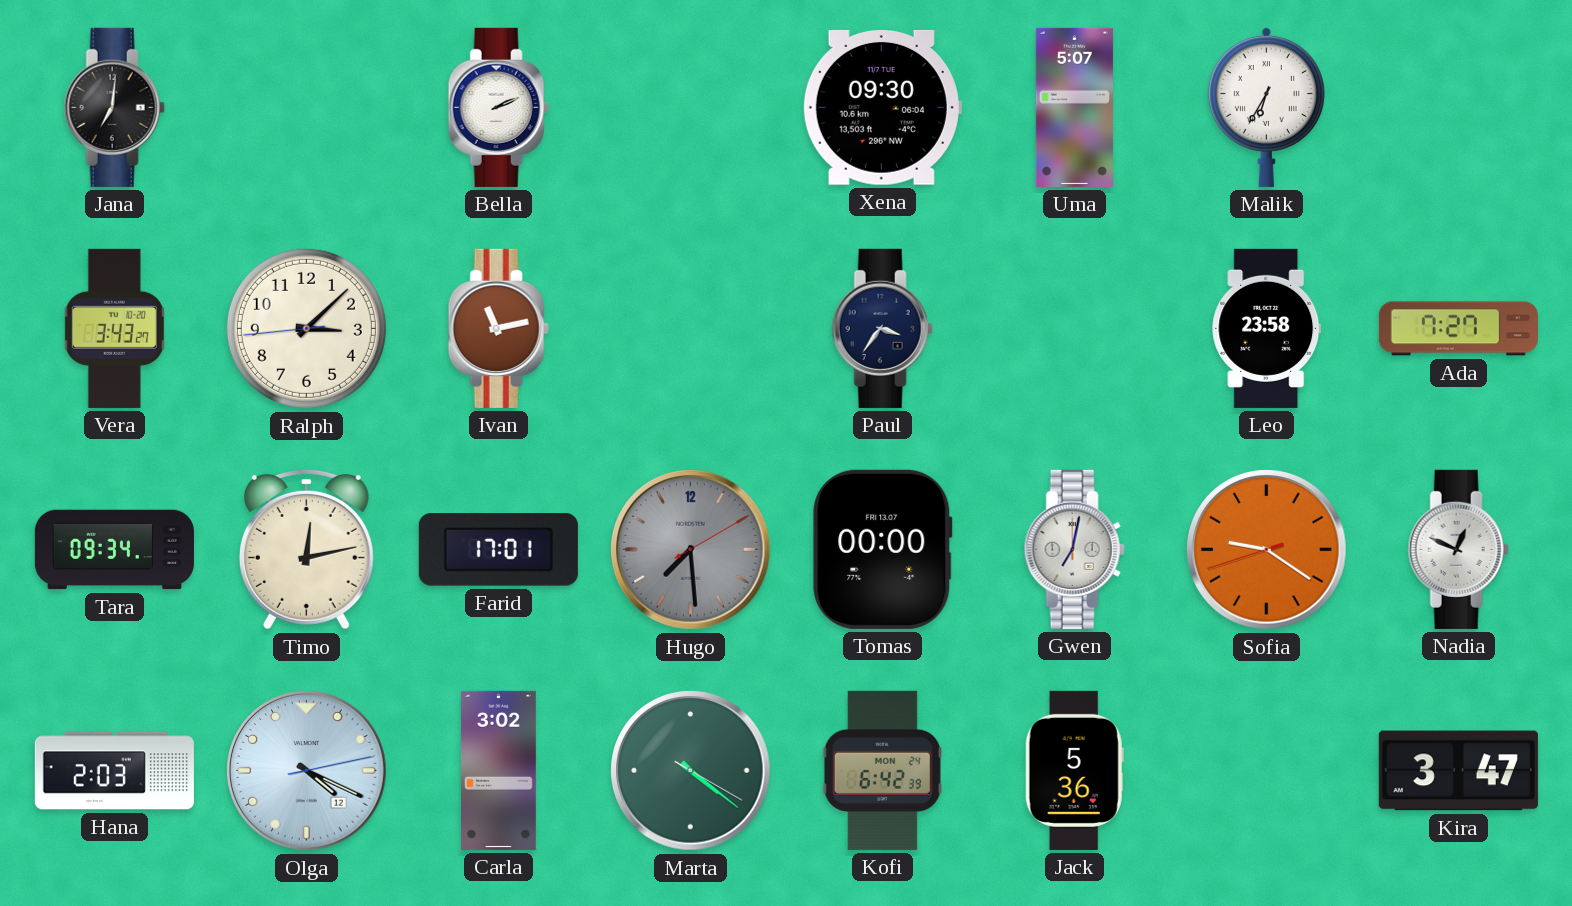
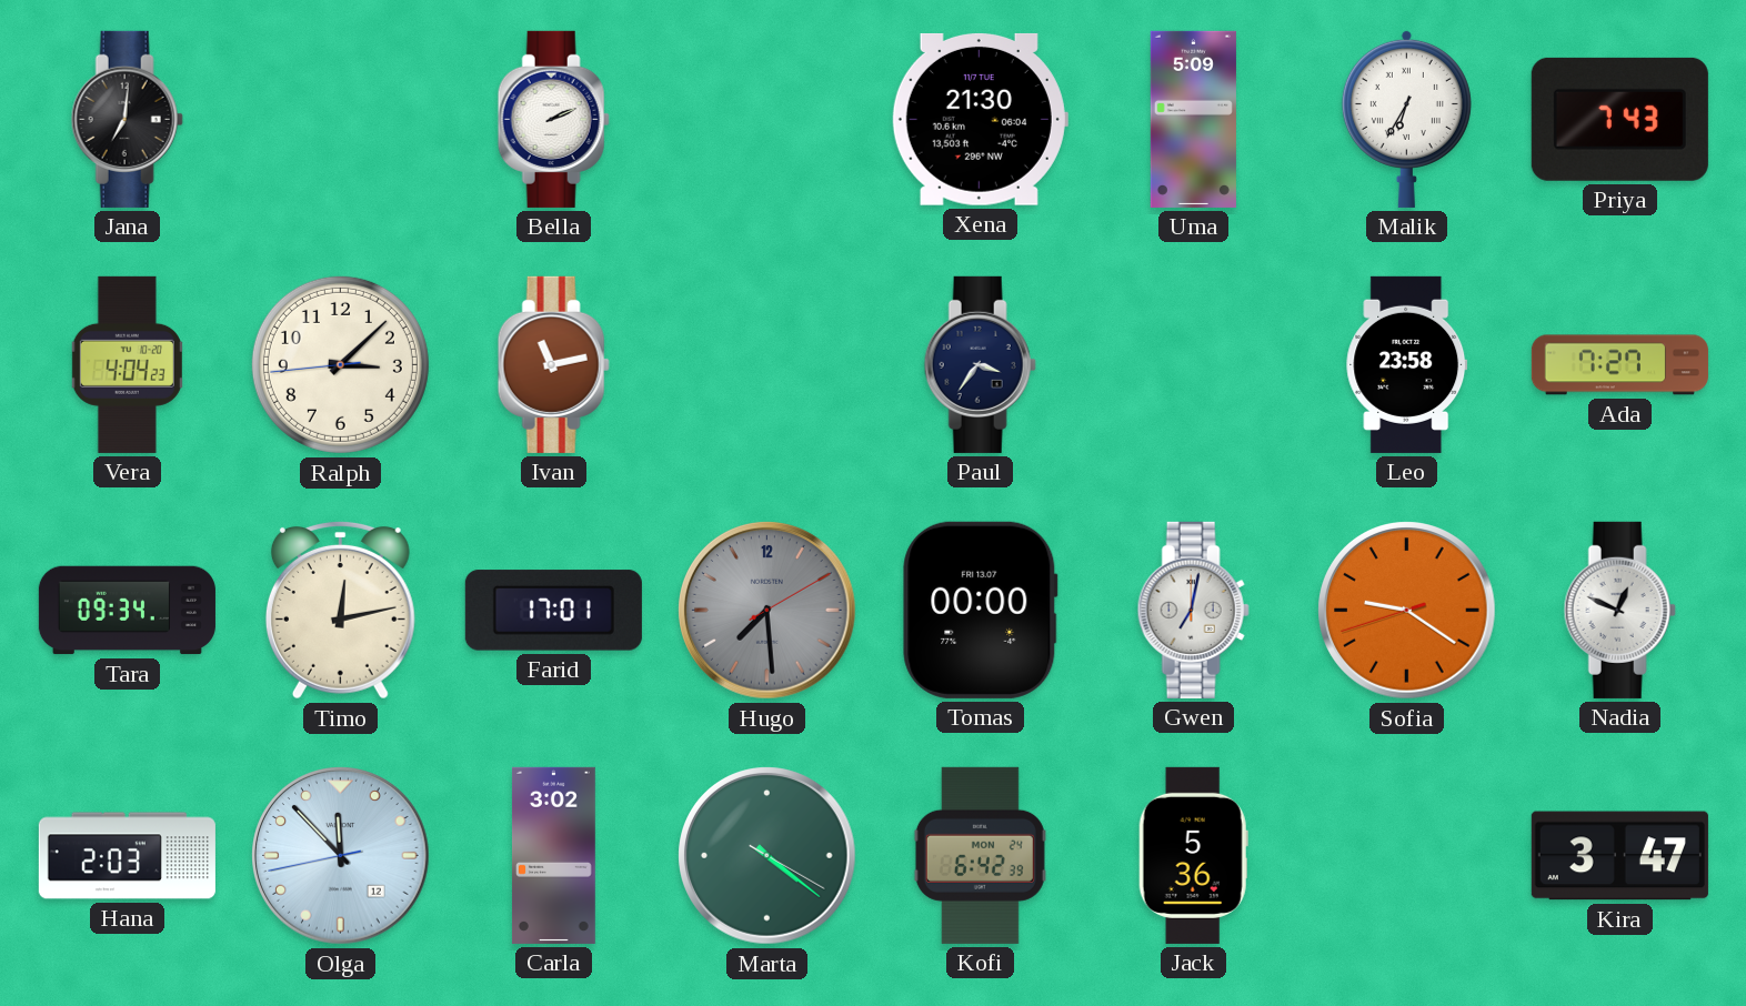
Xena: 09:30 -> 21:30
Uma: 5:07 -> 5:09
Priya: none -> 7:43
Vera: 3:43 -> 4:04
Olga: 4:19 -> 11:52
